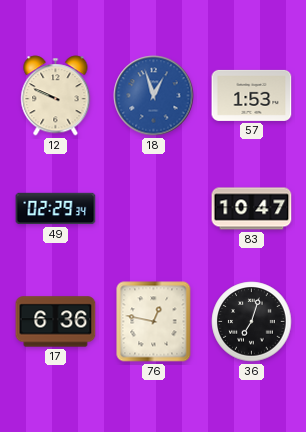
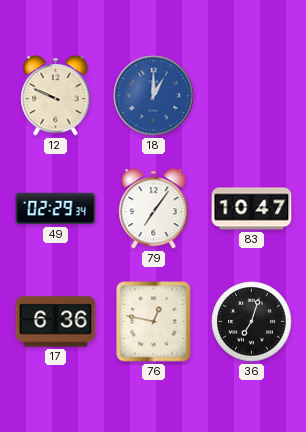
18: 12:57 -> 1:00
57: 1:53 -> none
79: none -> 7:06
